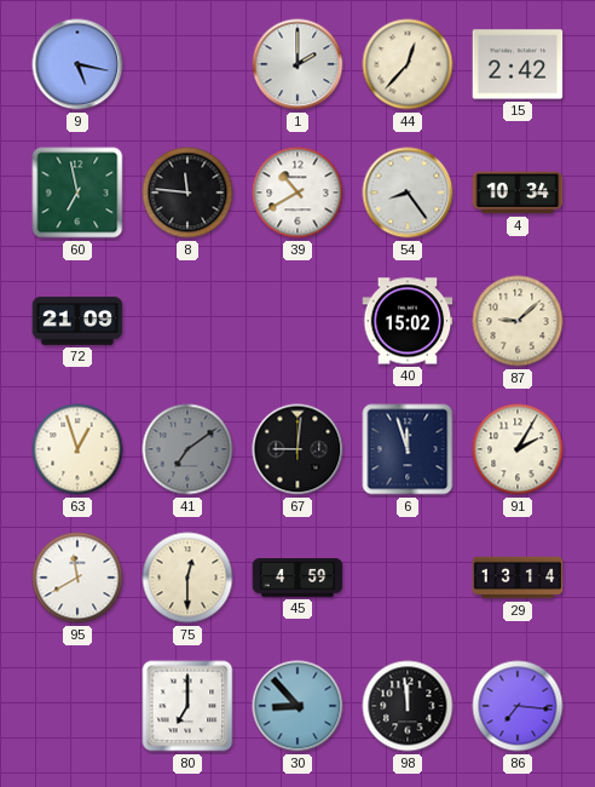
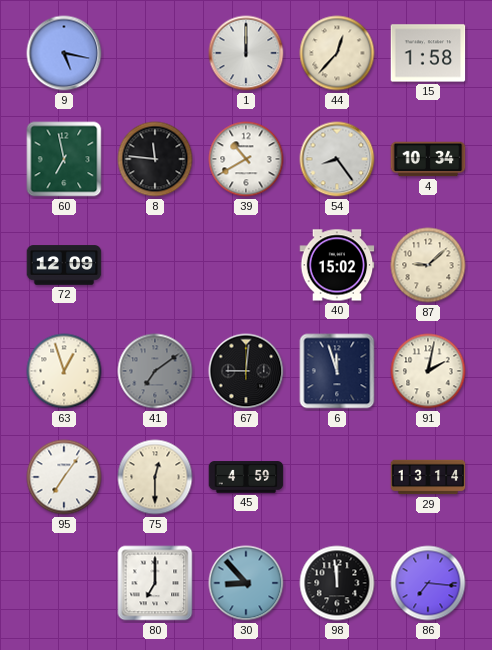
1: 2:00 -> 12:00
15: 2:42 -> 1:58
72: 21:09 -> 12:09
91: 2:05 -> 2:02
95: 11:40 -> 7:06
